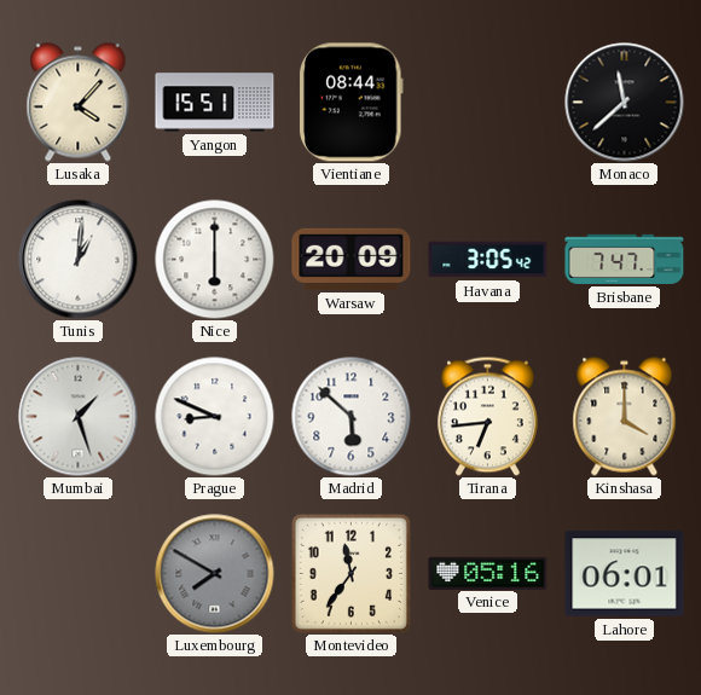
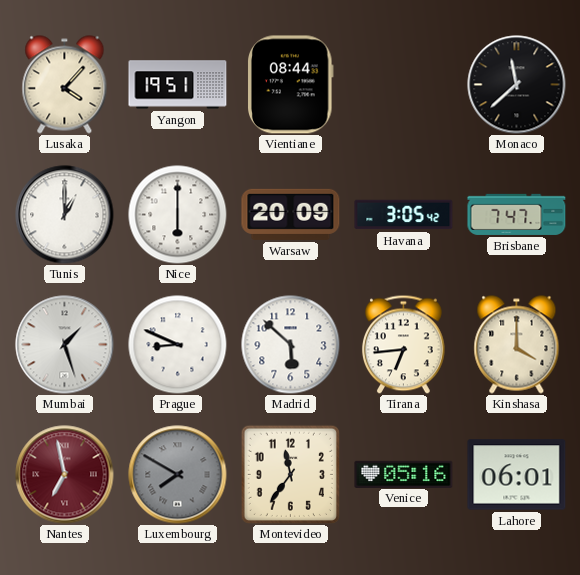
Yangon: 15:51 -> 19:51
Tunis: 1:01 -> 1:00
Nantes: none -> 6:58
